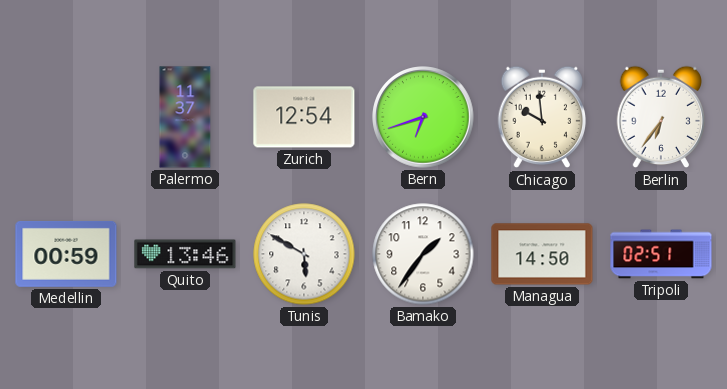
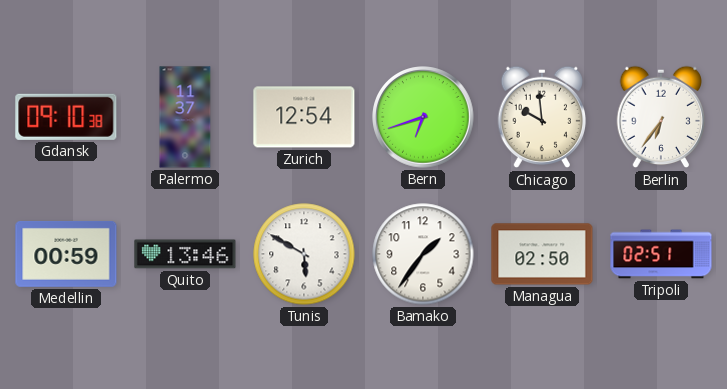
Gdansk: none -> 09:10
Managua: 14:50 -> 02:50
